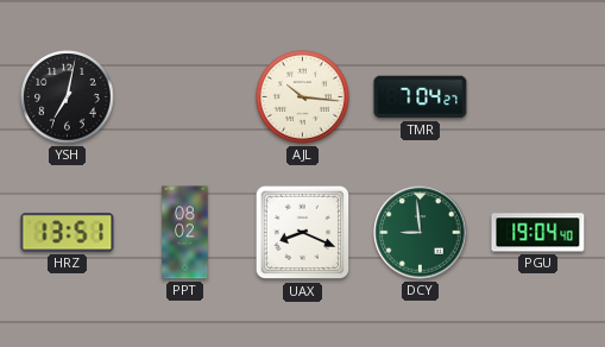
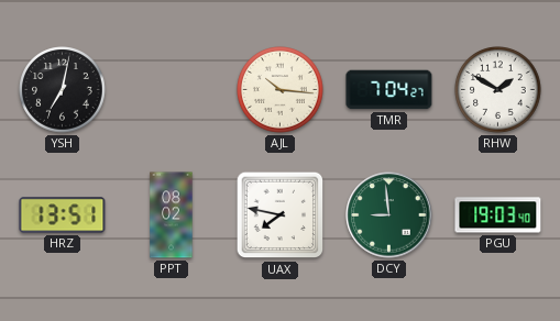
RHW: none -> 1:50
UAX: 8:19 -> 7:47
PGU: 19:04 -> 19:03
